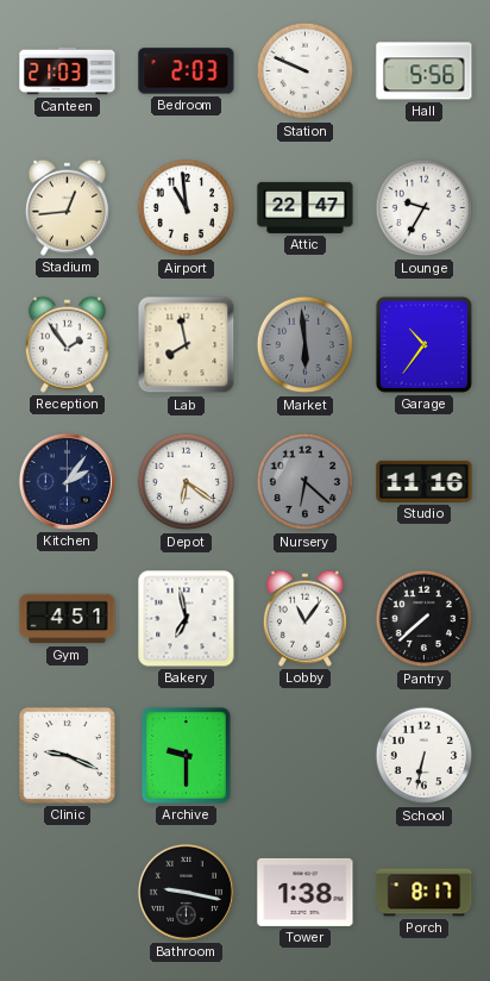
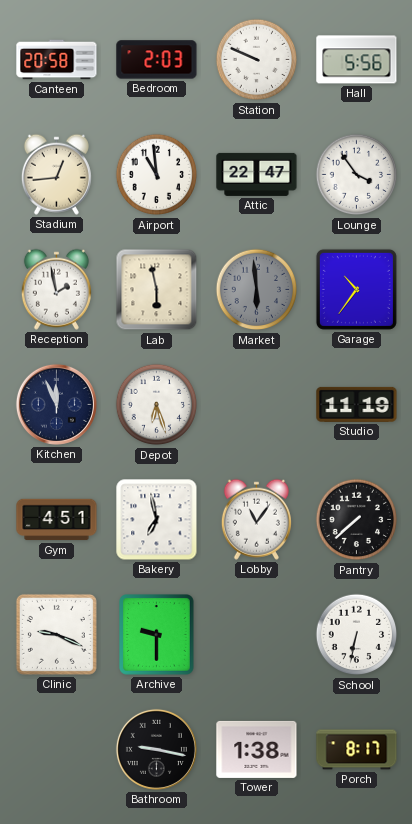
Canteen: 21:03 -> 20:58
Lounge: 9:35 -> 3:54
Reception: 1:54 -> 1:58
Lab: 7:58 -> 5:58
Kitchen: 2:06 -> 11:56
Depot: 6:21 -> 6:27
Nursery: 6:22 -> none
Studio: 11:16 -> 11:19
